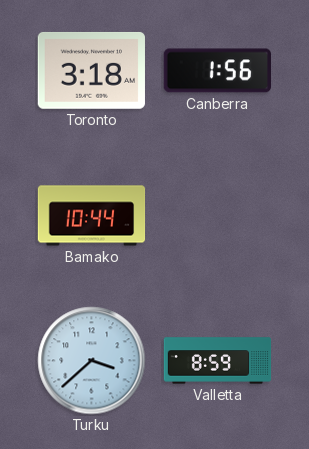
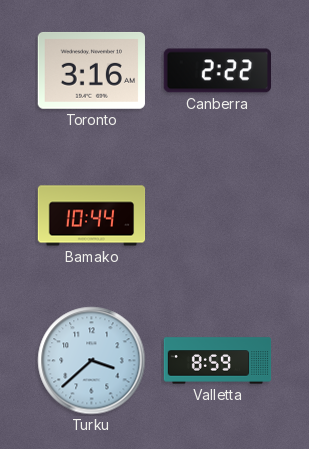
Toronto: 3:18 -> 3:16
Canberra: 1:56 -> 2:22
